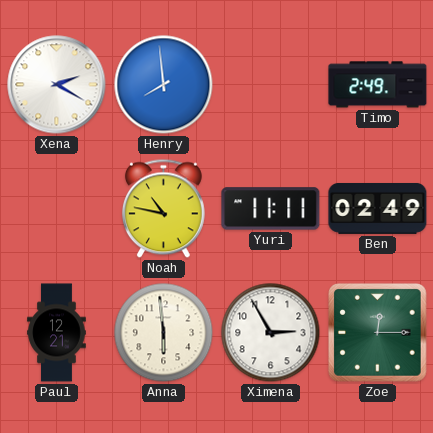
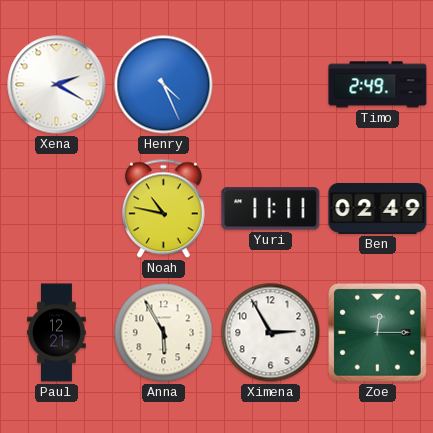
Henry: 7:59 -> 4:26
Anna: 5:59 -> 5:55
